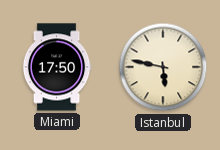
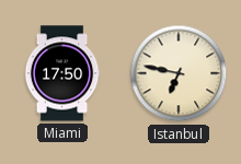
Istanbul: 5:47 -> 6:47
